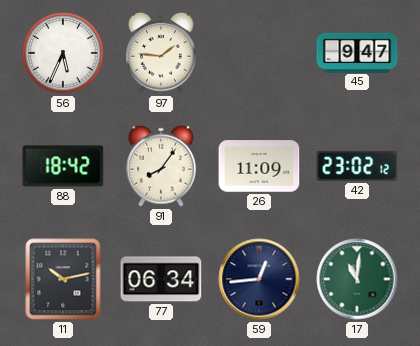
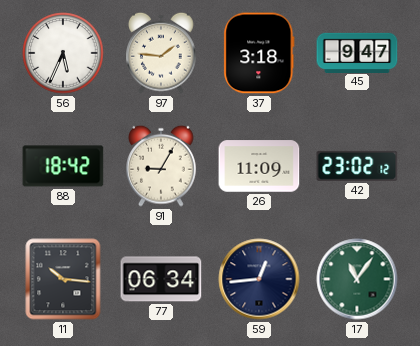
37: none -> 3:18
91: 8:06 -> 9:05
11: 10:13 -> 10:16
17: 11:01 -> 11:06
